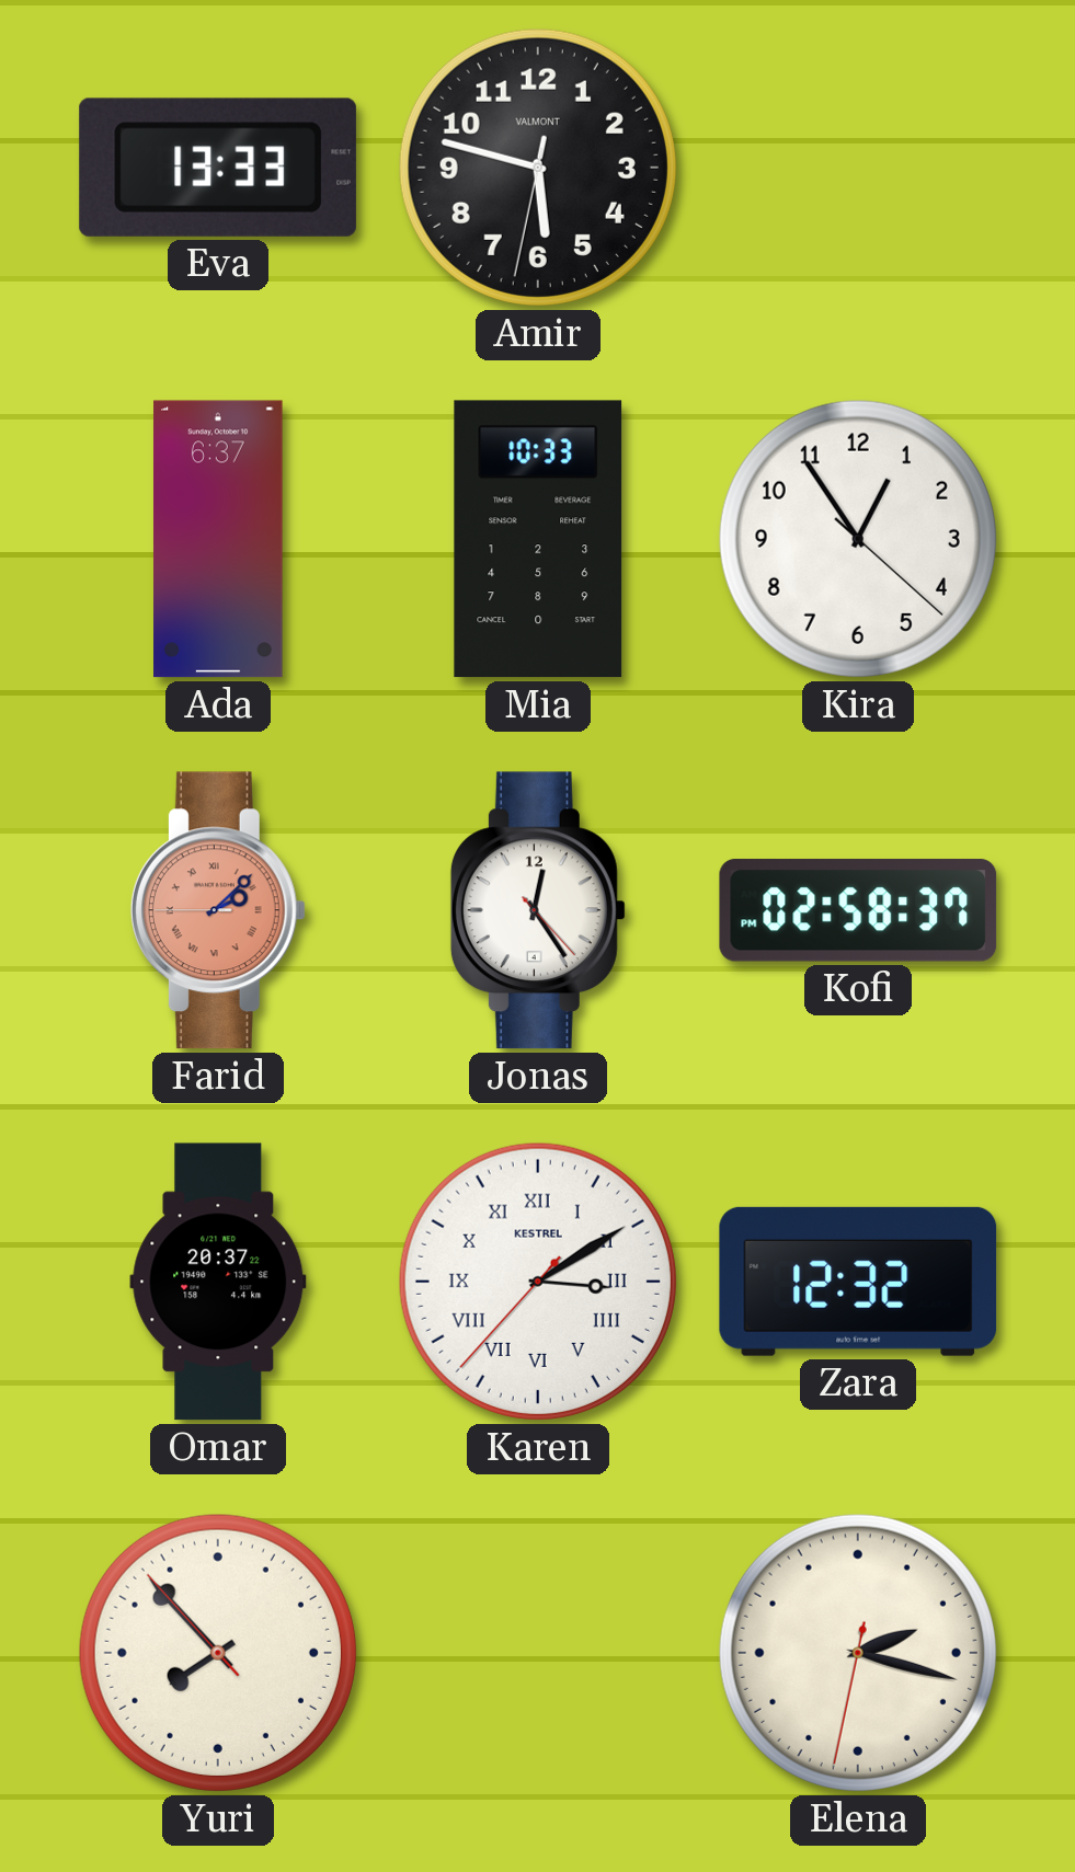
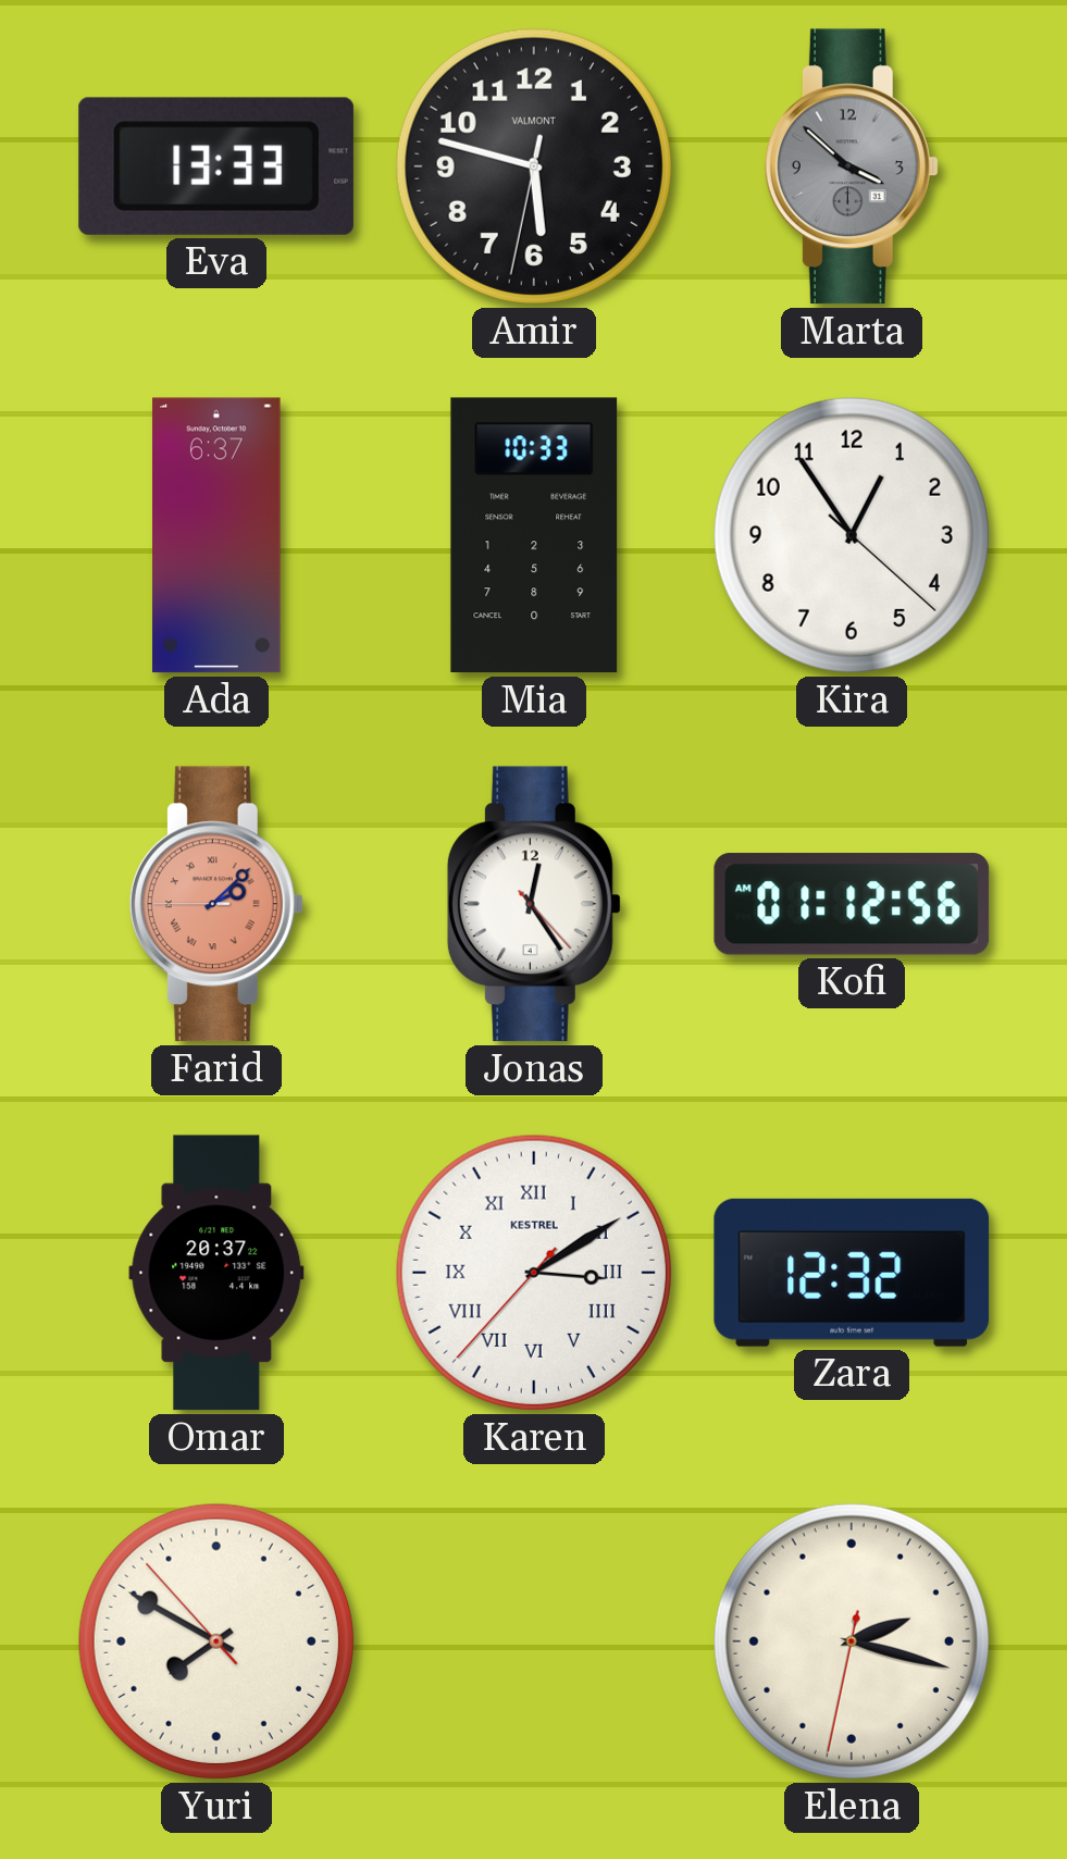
Marta: none -> 3:52
Kofi: 02:58 -> 01:12
Yuri: 7:52 -> 7:49
